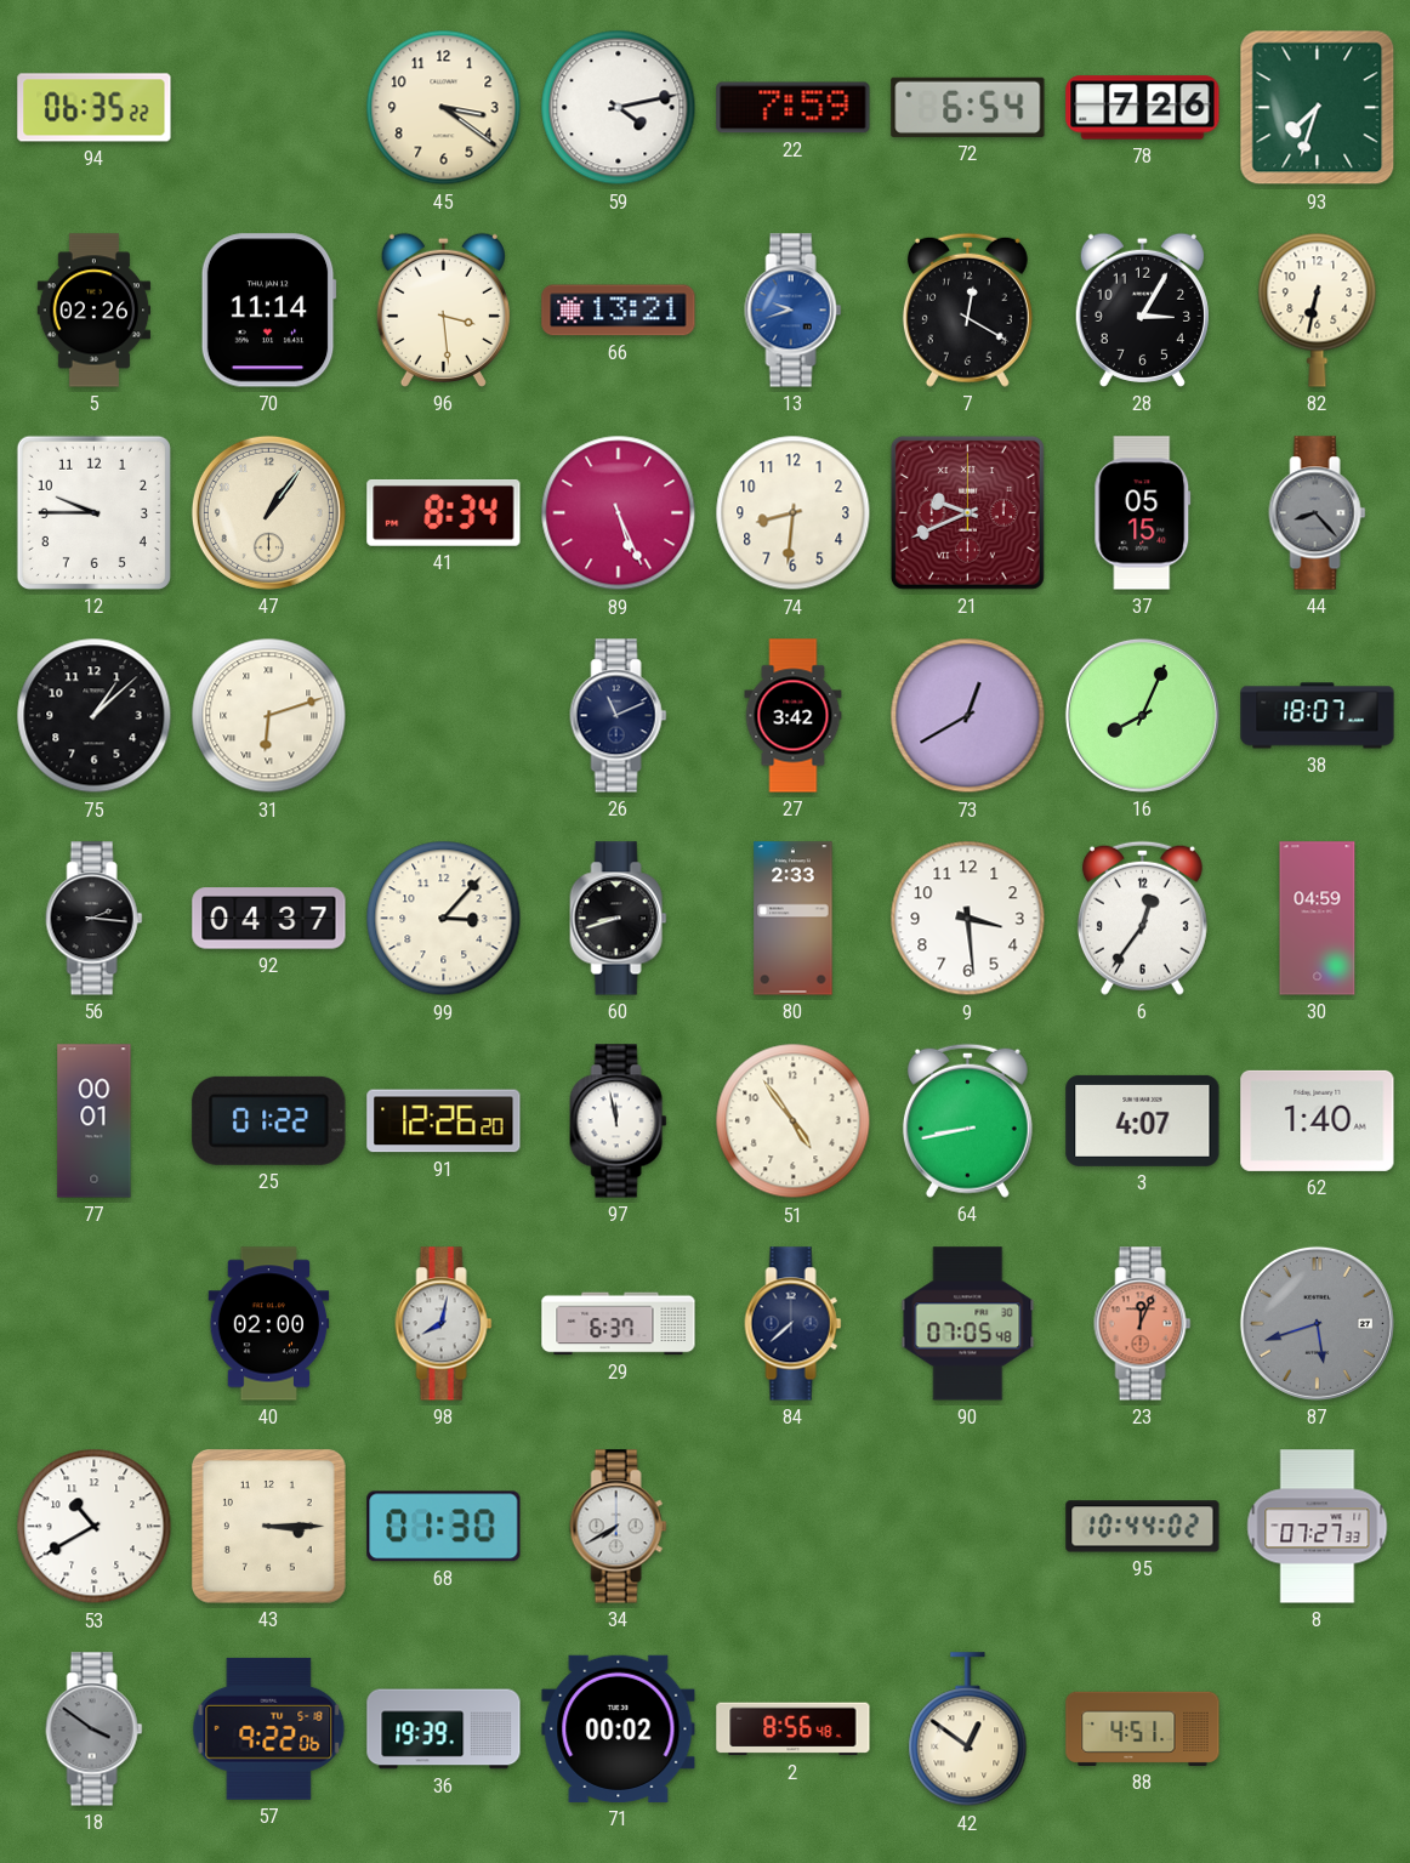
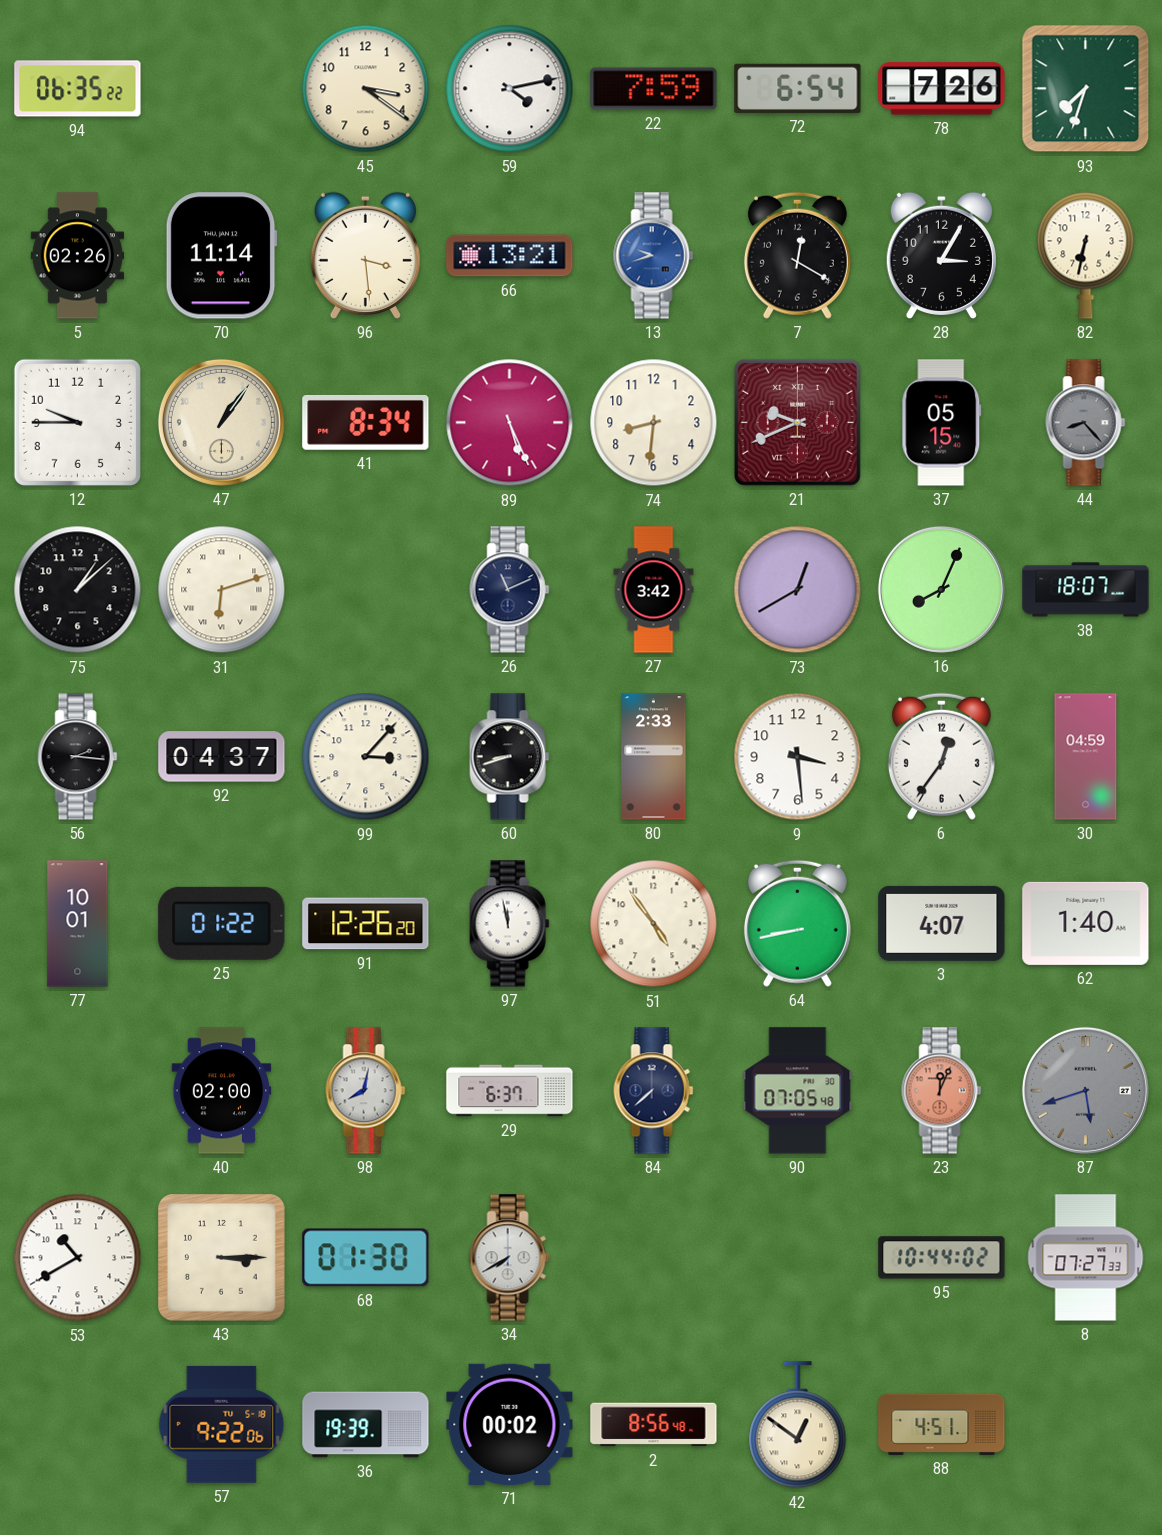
77: 00:01 -> 10:01
18: 3:51 -> none
